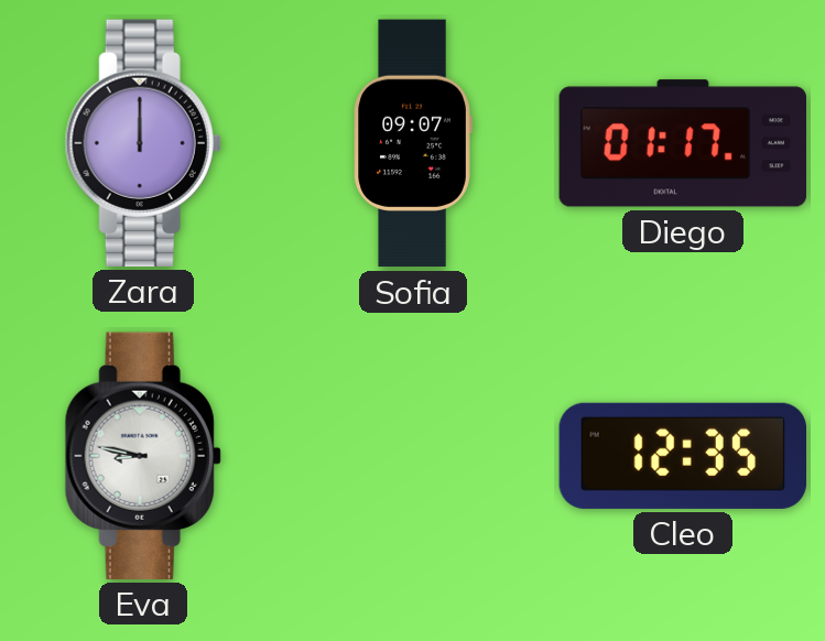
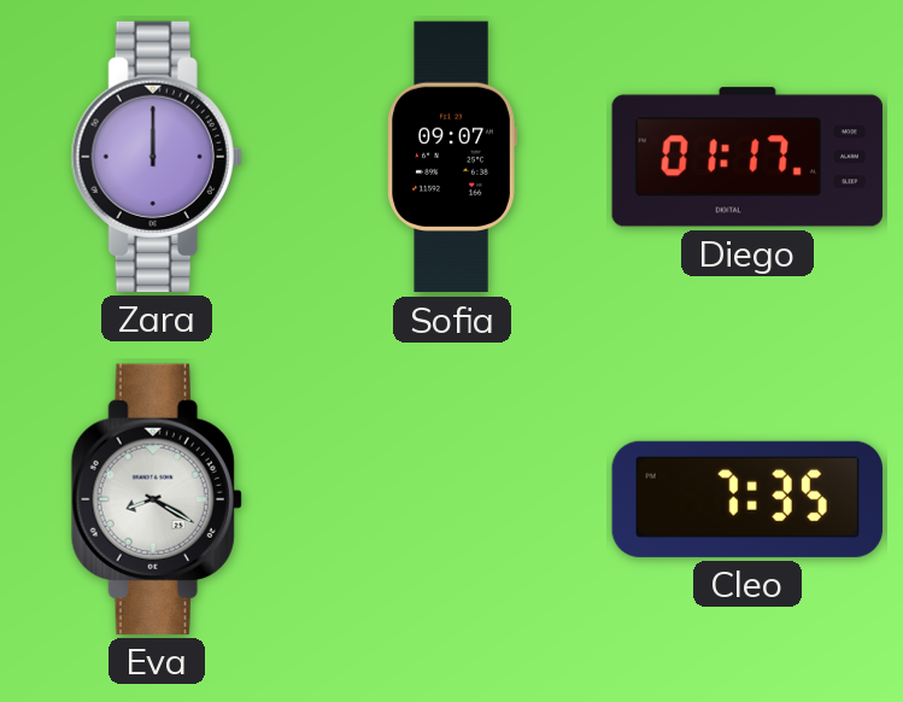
Eva: 8:47 -> 8:20
Cleo: 12:35 -> 7:35
